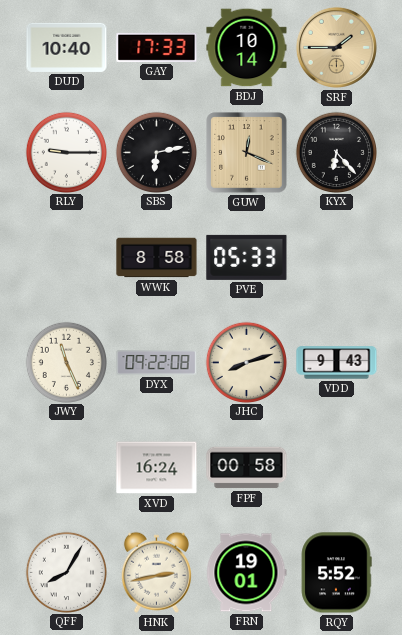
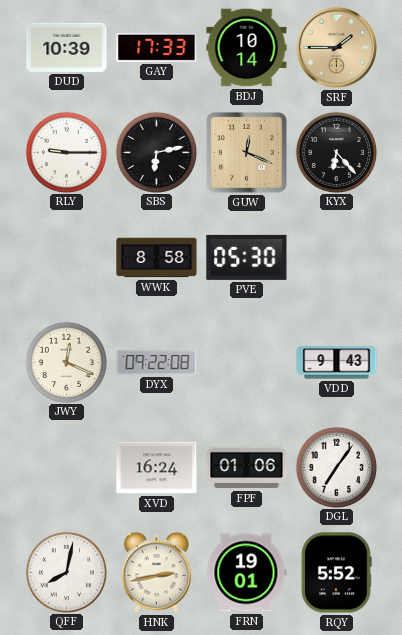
DUD: 10:40 -> 10:39
PVE: 05:33 -> 05:30
JWY: 11:26 -> 12:19
JHC: 8:12 -> none
FPF: 00:58 -> 01:06
DGL: none -> 7:06
QFF: 8:05 -> 8:02
